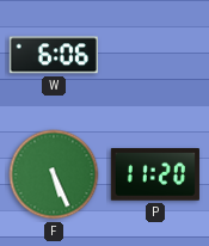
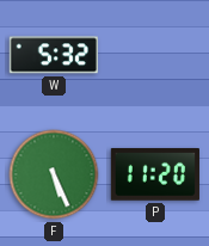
W: 6:06 -> 5:32
